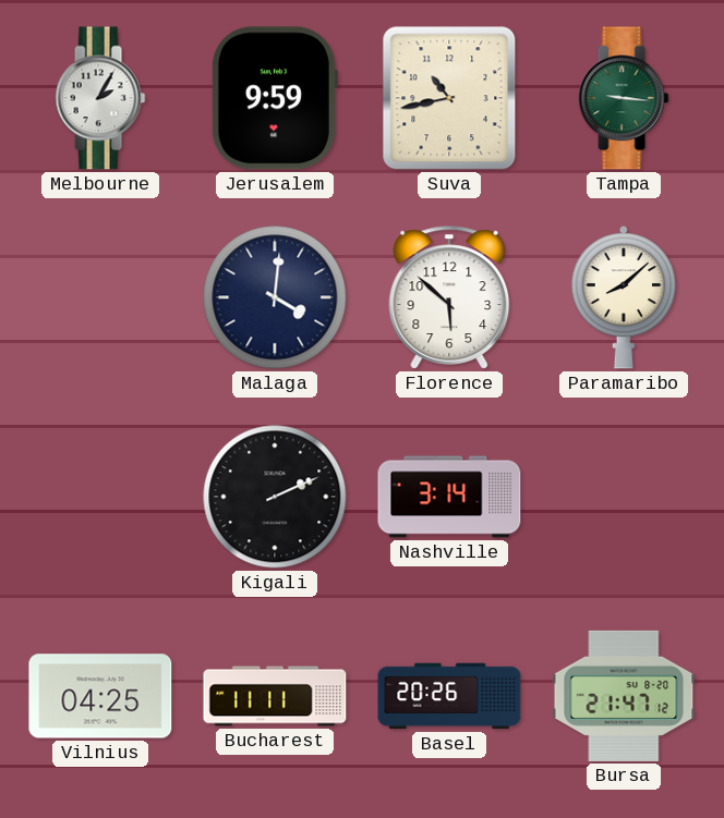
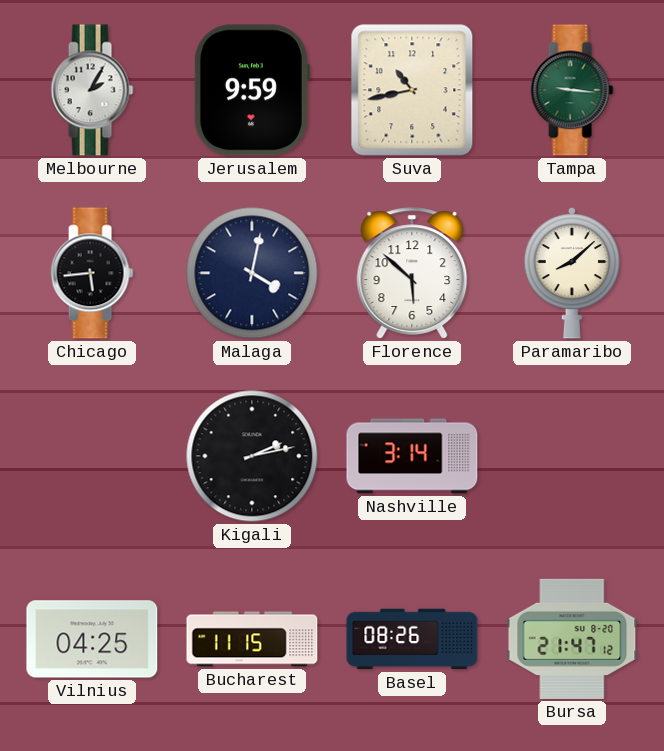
Chicago: none -> 5:44
Malaga: 4:01 -> 4:02
Kigali: 2:11 -> 2:13
Bucharest: 11:11 -> 11:15
Basel: 20:26 -> 08:26
